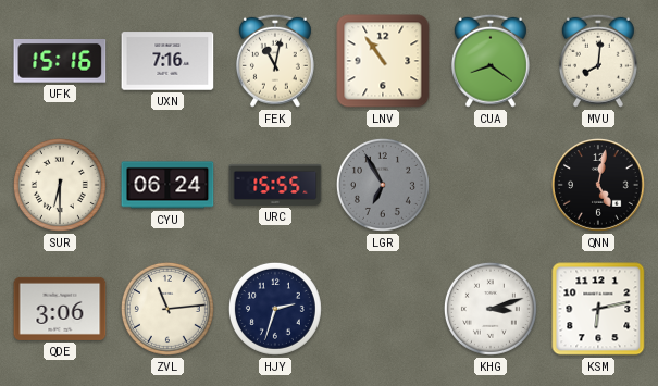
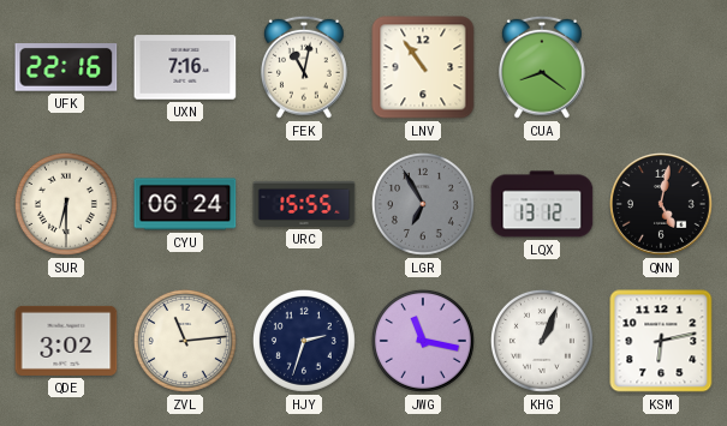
UFK: 15:16 -> 22:16
MVU: 8:01 -> none
LQX: none -> 13:12
QDE: 3:06 -> 3:02
JWG: none -> 11:17
KHG: 3:12 -> 1:04
